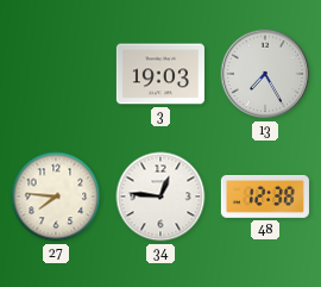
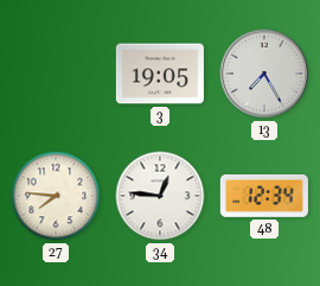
3: 19:03 -> 19:05
48: 12:38 -> 12:34
